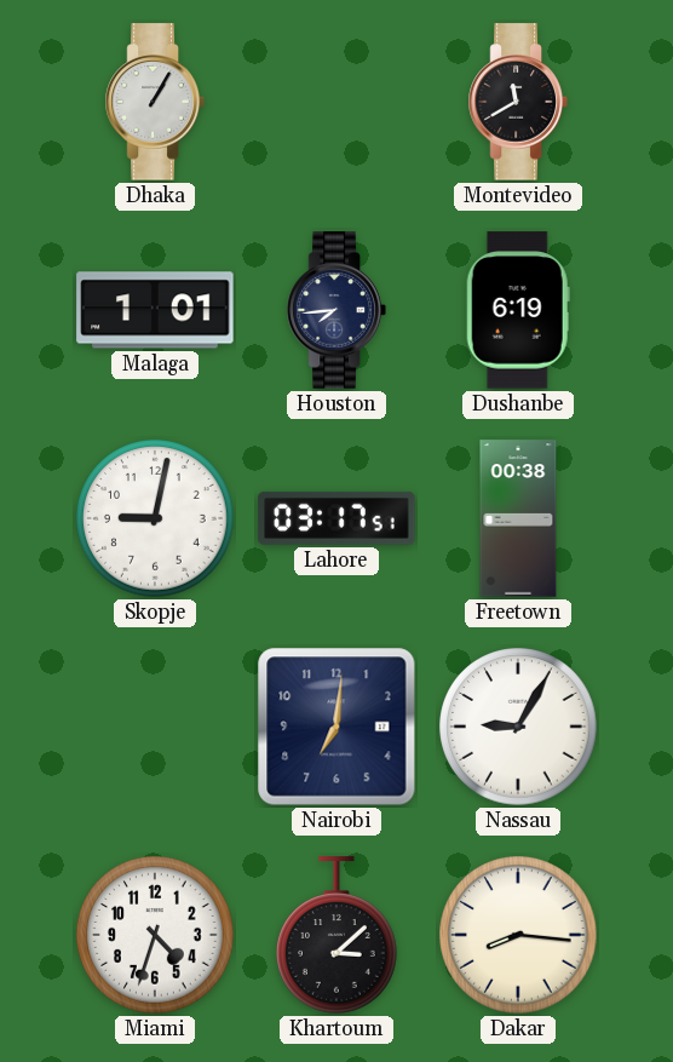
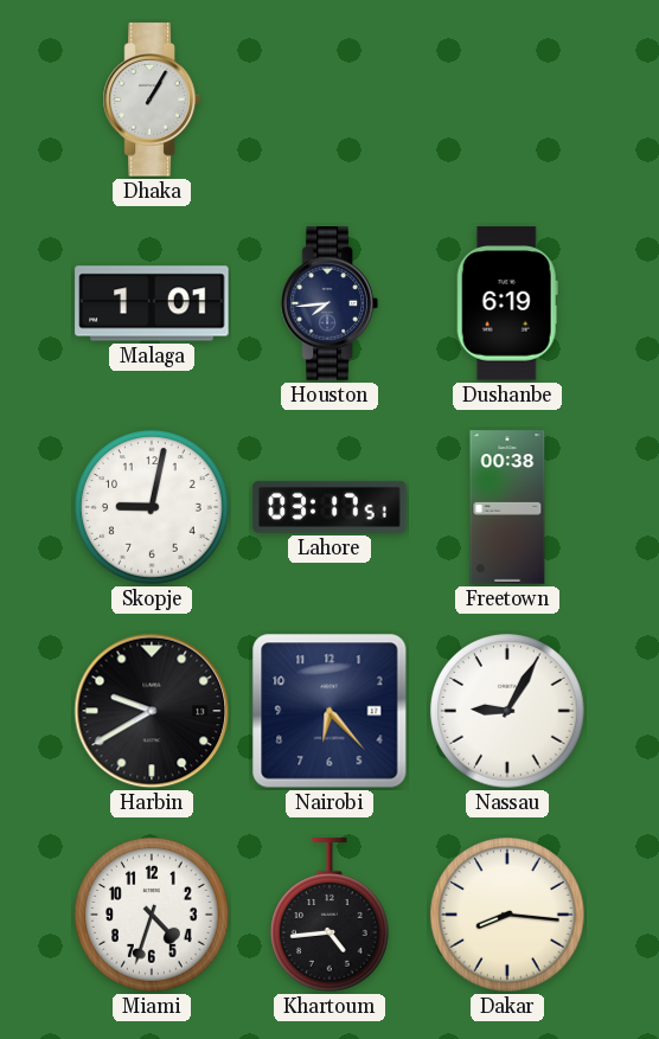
Montevideo: 11:40 -> none
Harbin: none -> 9:40
Nairobi: 7:01 -> 6:23
Khartoum: 3:08 -> 4:44
